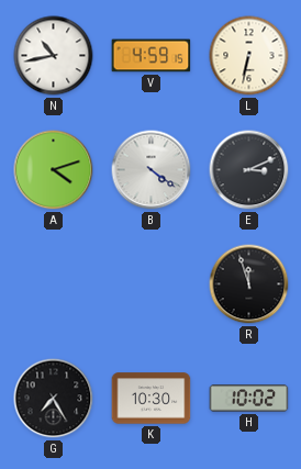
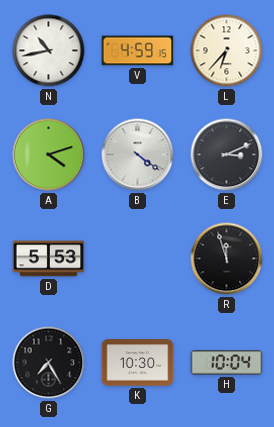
L: 6:32 -> 6:37
D: none -> 5:53
H: 10:02 -> 10:04
